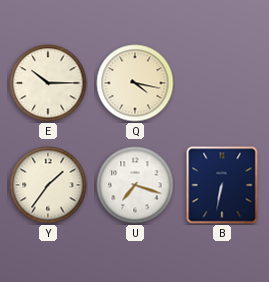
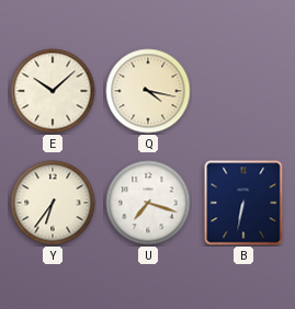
E: 10:15 -> 10:08
Y: 1:36 -> 6:36
